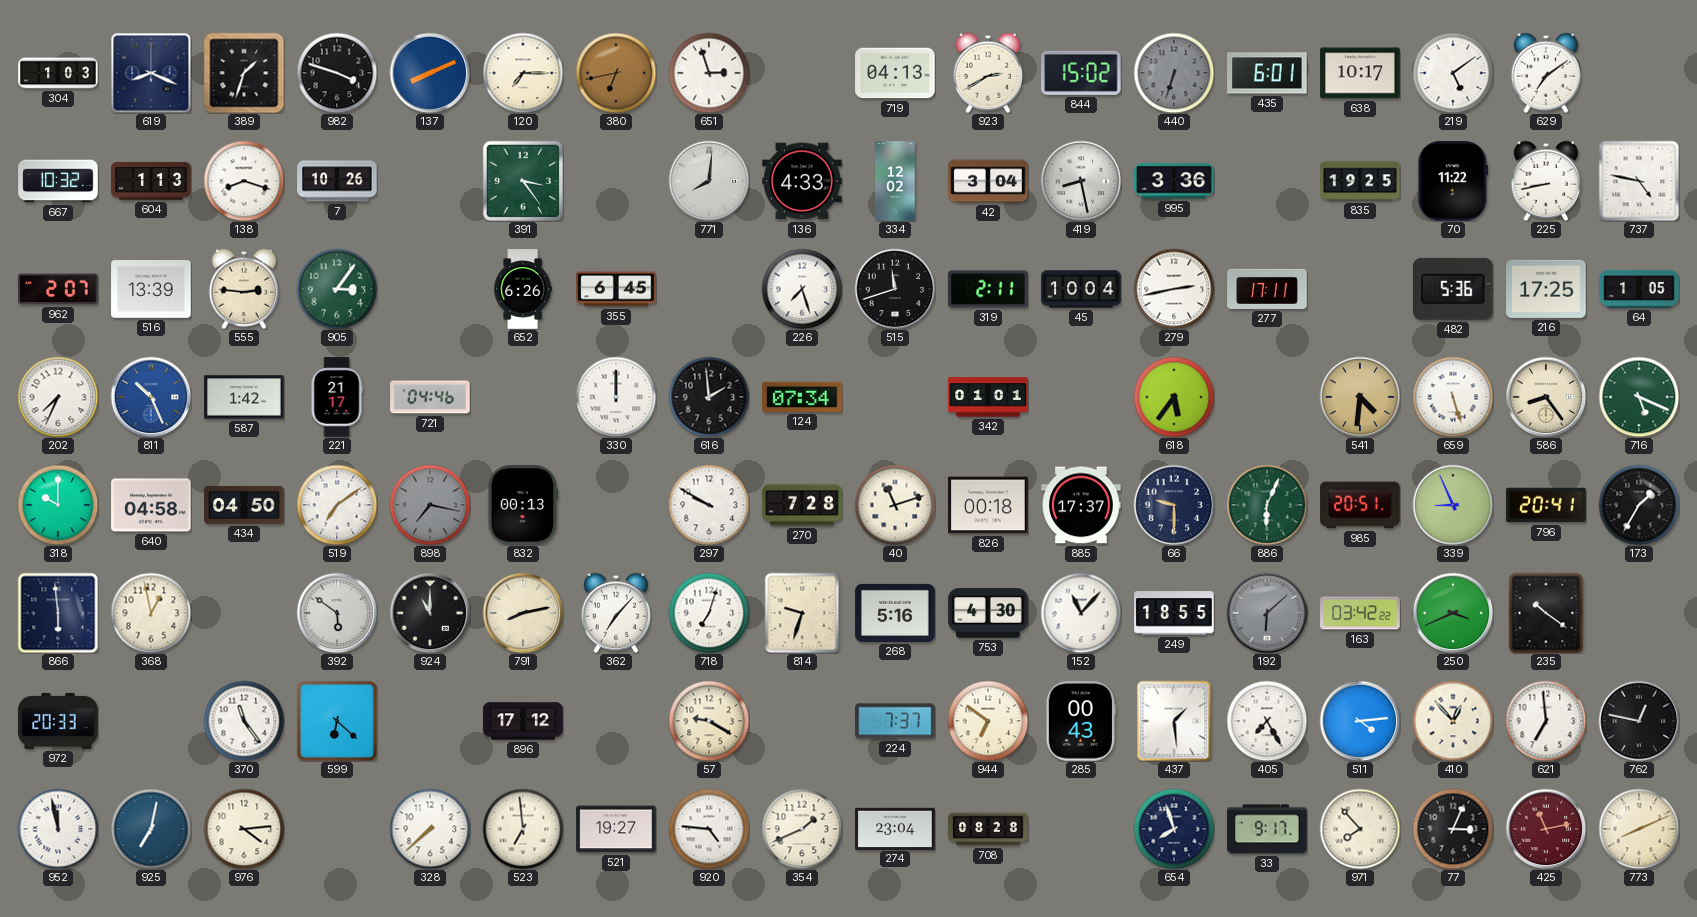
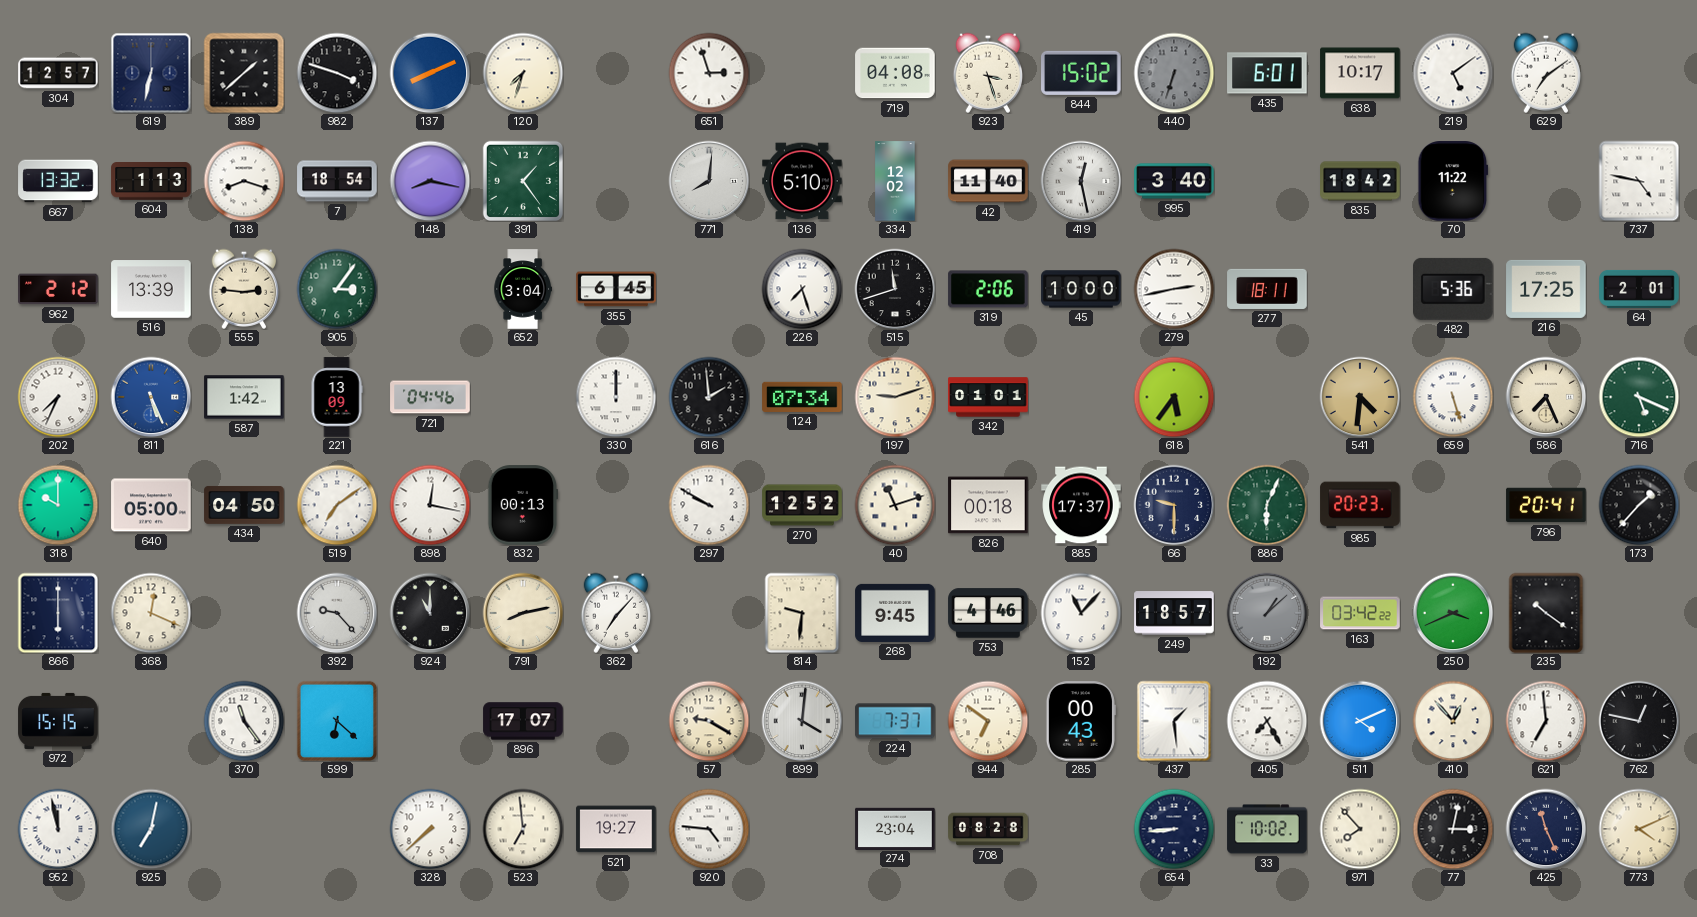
304: 1:03 -> 12:57
619: 8:19 -> 6:32
389: 1:33 -> 1:38
120: 7:15 -> 7:33
380: 6:43 -> none
719: 04:13 -> 04:08
923: 2:40 -> 3:27
667: 10:32 -> 13:32
7: 10:26 -> 18:54
148: none -> 8:17
391: 3:24 -> 1:24
136: 4:33 -> 5:10
42: 3:04 -> 11:40
419: 8:28 -> 12:28
995: 3:36 -> 3:40
835: 19:25 -> 18:42
225: 8:43 -> none
962: 2:07 -> 2:12
652: 6:26 -> 3:04
319: 2:11 -> 2:06
45: 10:04 -> 10:00
277: 17:11 -> 18:11
64: 1:05 -> 2:01
811: 10:26 -> 5:26
221: 21:17 -> 13:09
197: none -> 9:12
586: 8:24 -> 7:26
640: 04:58 -> 05:00
898: 7:17 -> 12:17
898 dial: grey -> white
270: 7:28 -> 12:52
985: 20:51 -> 20:23
339: 8:56 -> none
173: 1:35 -> 1:37
866: 5:59 -> 6:00
368: 12:58 -> 12:19
392: 5:51 -> 9:23
718: 7:03 -> none
814: 9:33 -> 9:31
268: 5:16 -> 9:45
753: 4:30 -> 4:46
249: 18:55 -> 18:57
192: 6:08 -> 1:08
972: 20:33 -> 15:15
896: 17:12 -> 17:07
899: none -> 4:01
511: 4:14 -> 4:11
976: 4:14 -> none
354: 1:41 -> none
654: 7:57 -> 8:44
33: 9:17 -> 10:02
77: 3:04 -> 3:02
425: 11:13 -> 11:26
425 dial: burgundy -> navy
773: 8:11 -> 4:11
